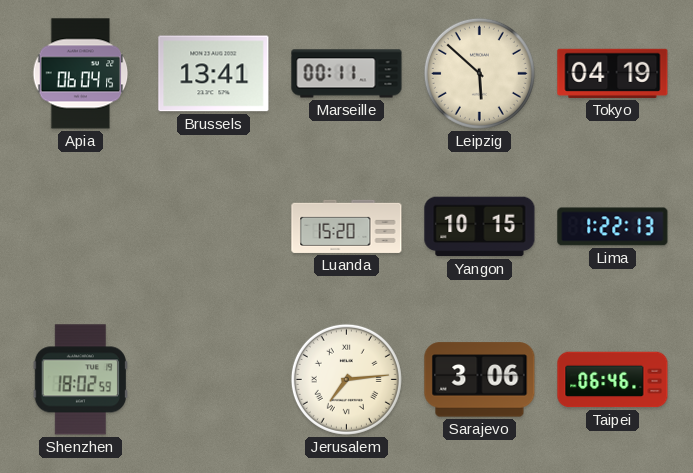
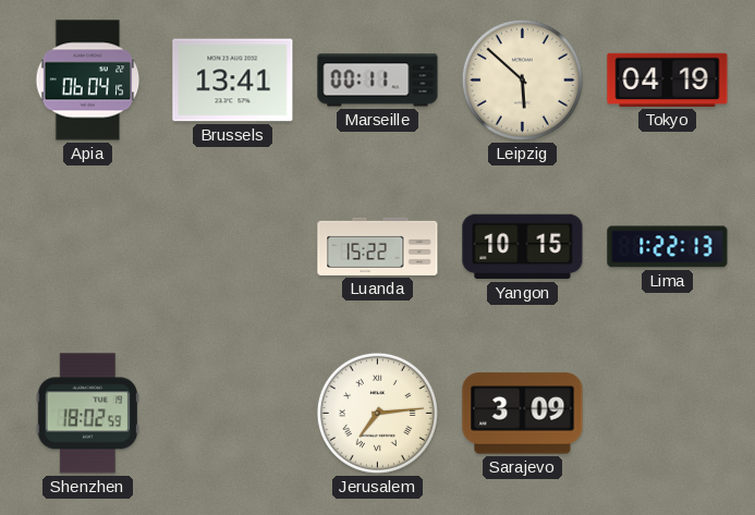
Luanda: 15:20 -> 15:22
Sarajevo: 3:06 -> 3:09
Taipei: 06:46 -> none
